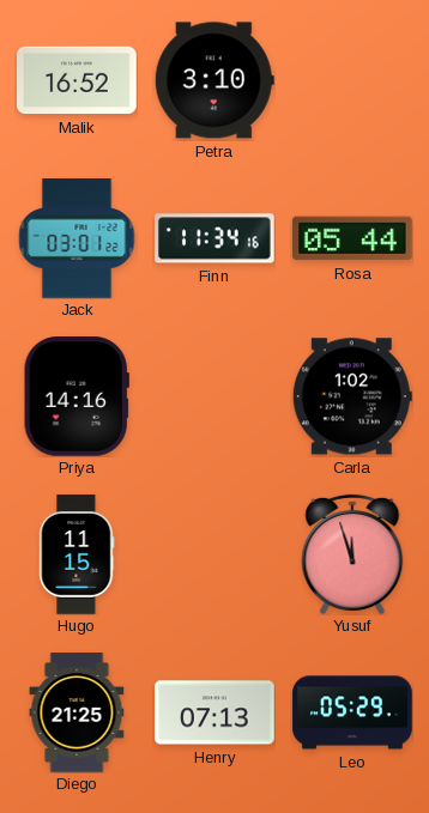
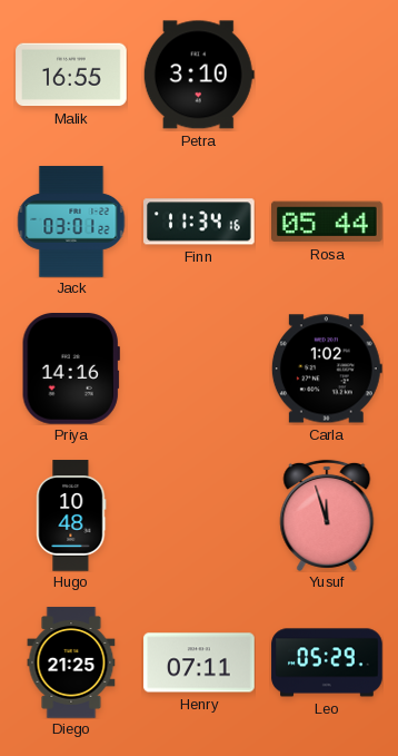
Malik: 16:52 -> 16:55
Hugo: 11:15 -> 10:48
Henry: 07:13 -> 07:11
